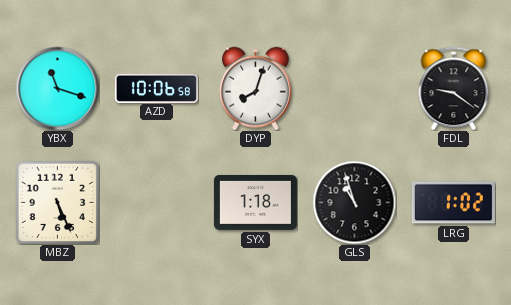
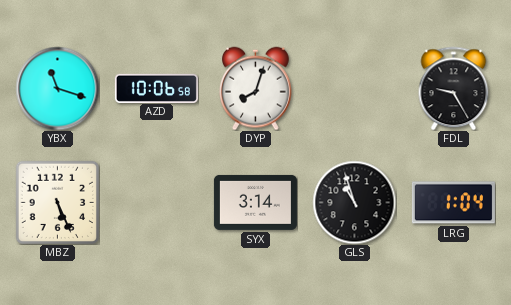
FDL: 9:21 -> 9:25
SYX: 1:18 -> 3:14
LRG: 1:02 -> 1:04
